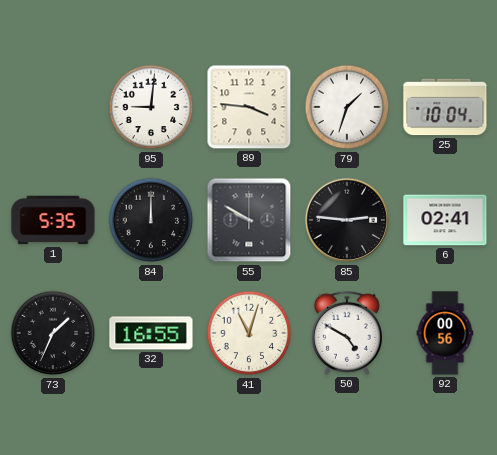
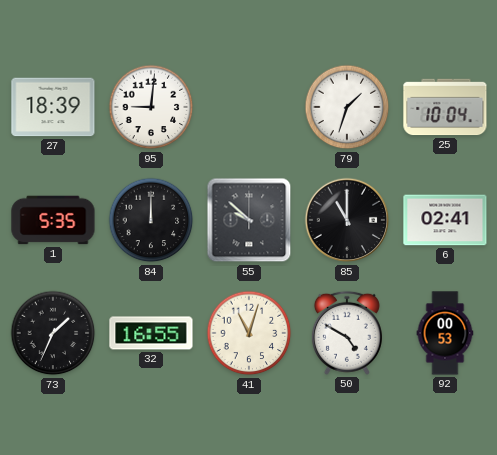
27: none -> 18:39
89: 3:46 -> none
55: 9:50 -> 9:52
85: 2:46 -> 11:00
92: 00:56 -> 00:53
